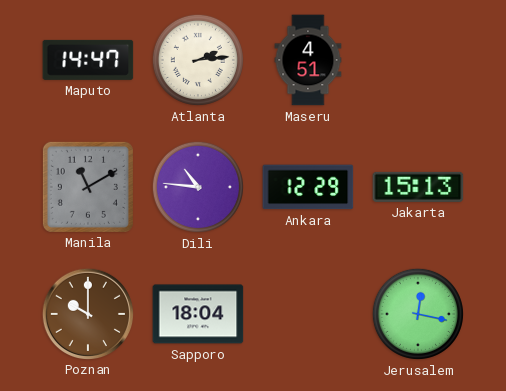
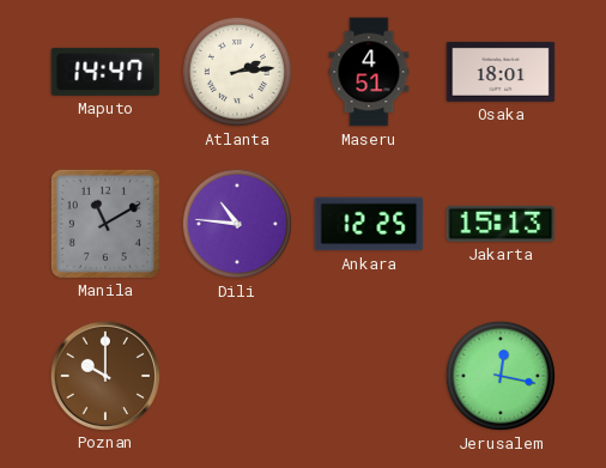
Osaka: none -> 18:01
Ankara: 12:29 -> 12:25
Sapporo: 18:04 -> none
